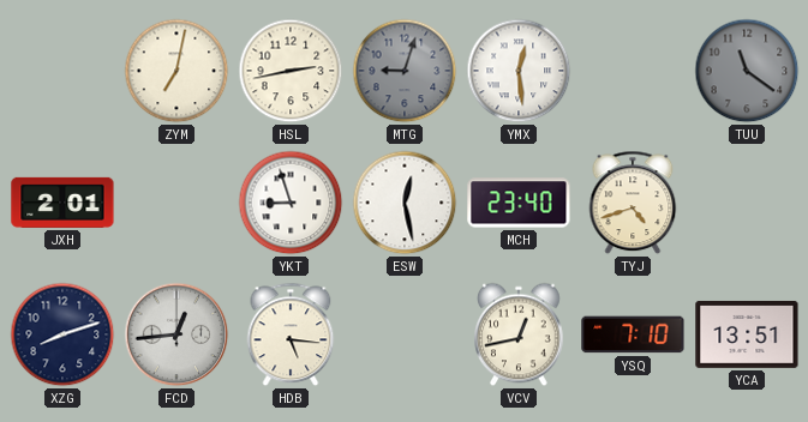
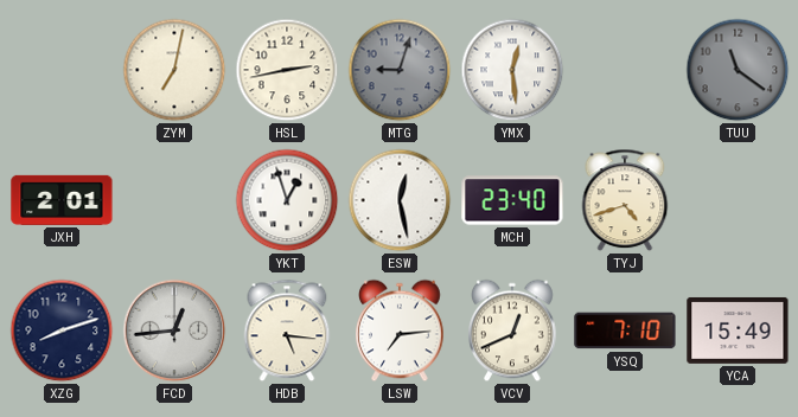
YKT: 8:57 -> 12:57
LSW: none -> 7:14
VCV: 12:43 -> 12:41
YCA: 13:51 -> 15:49
